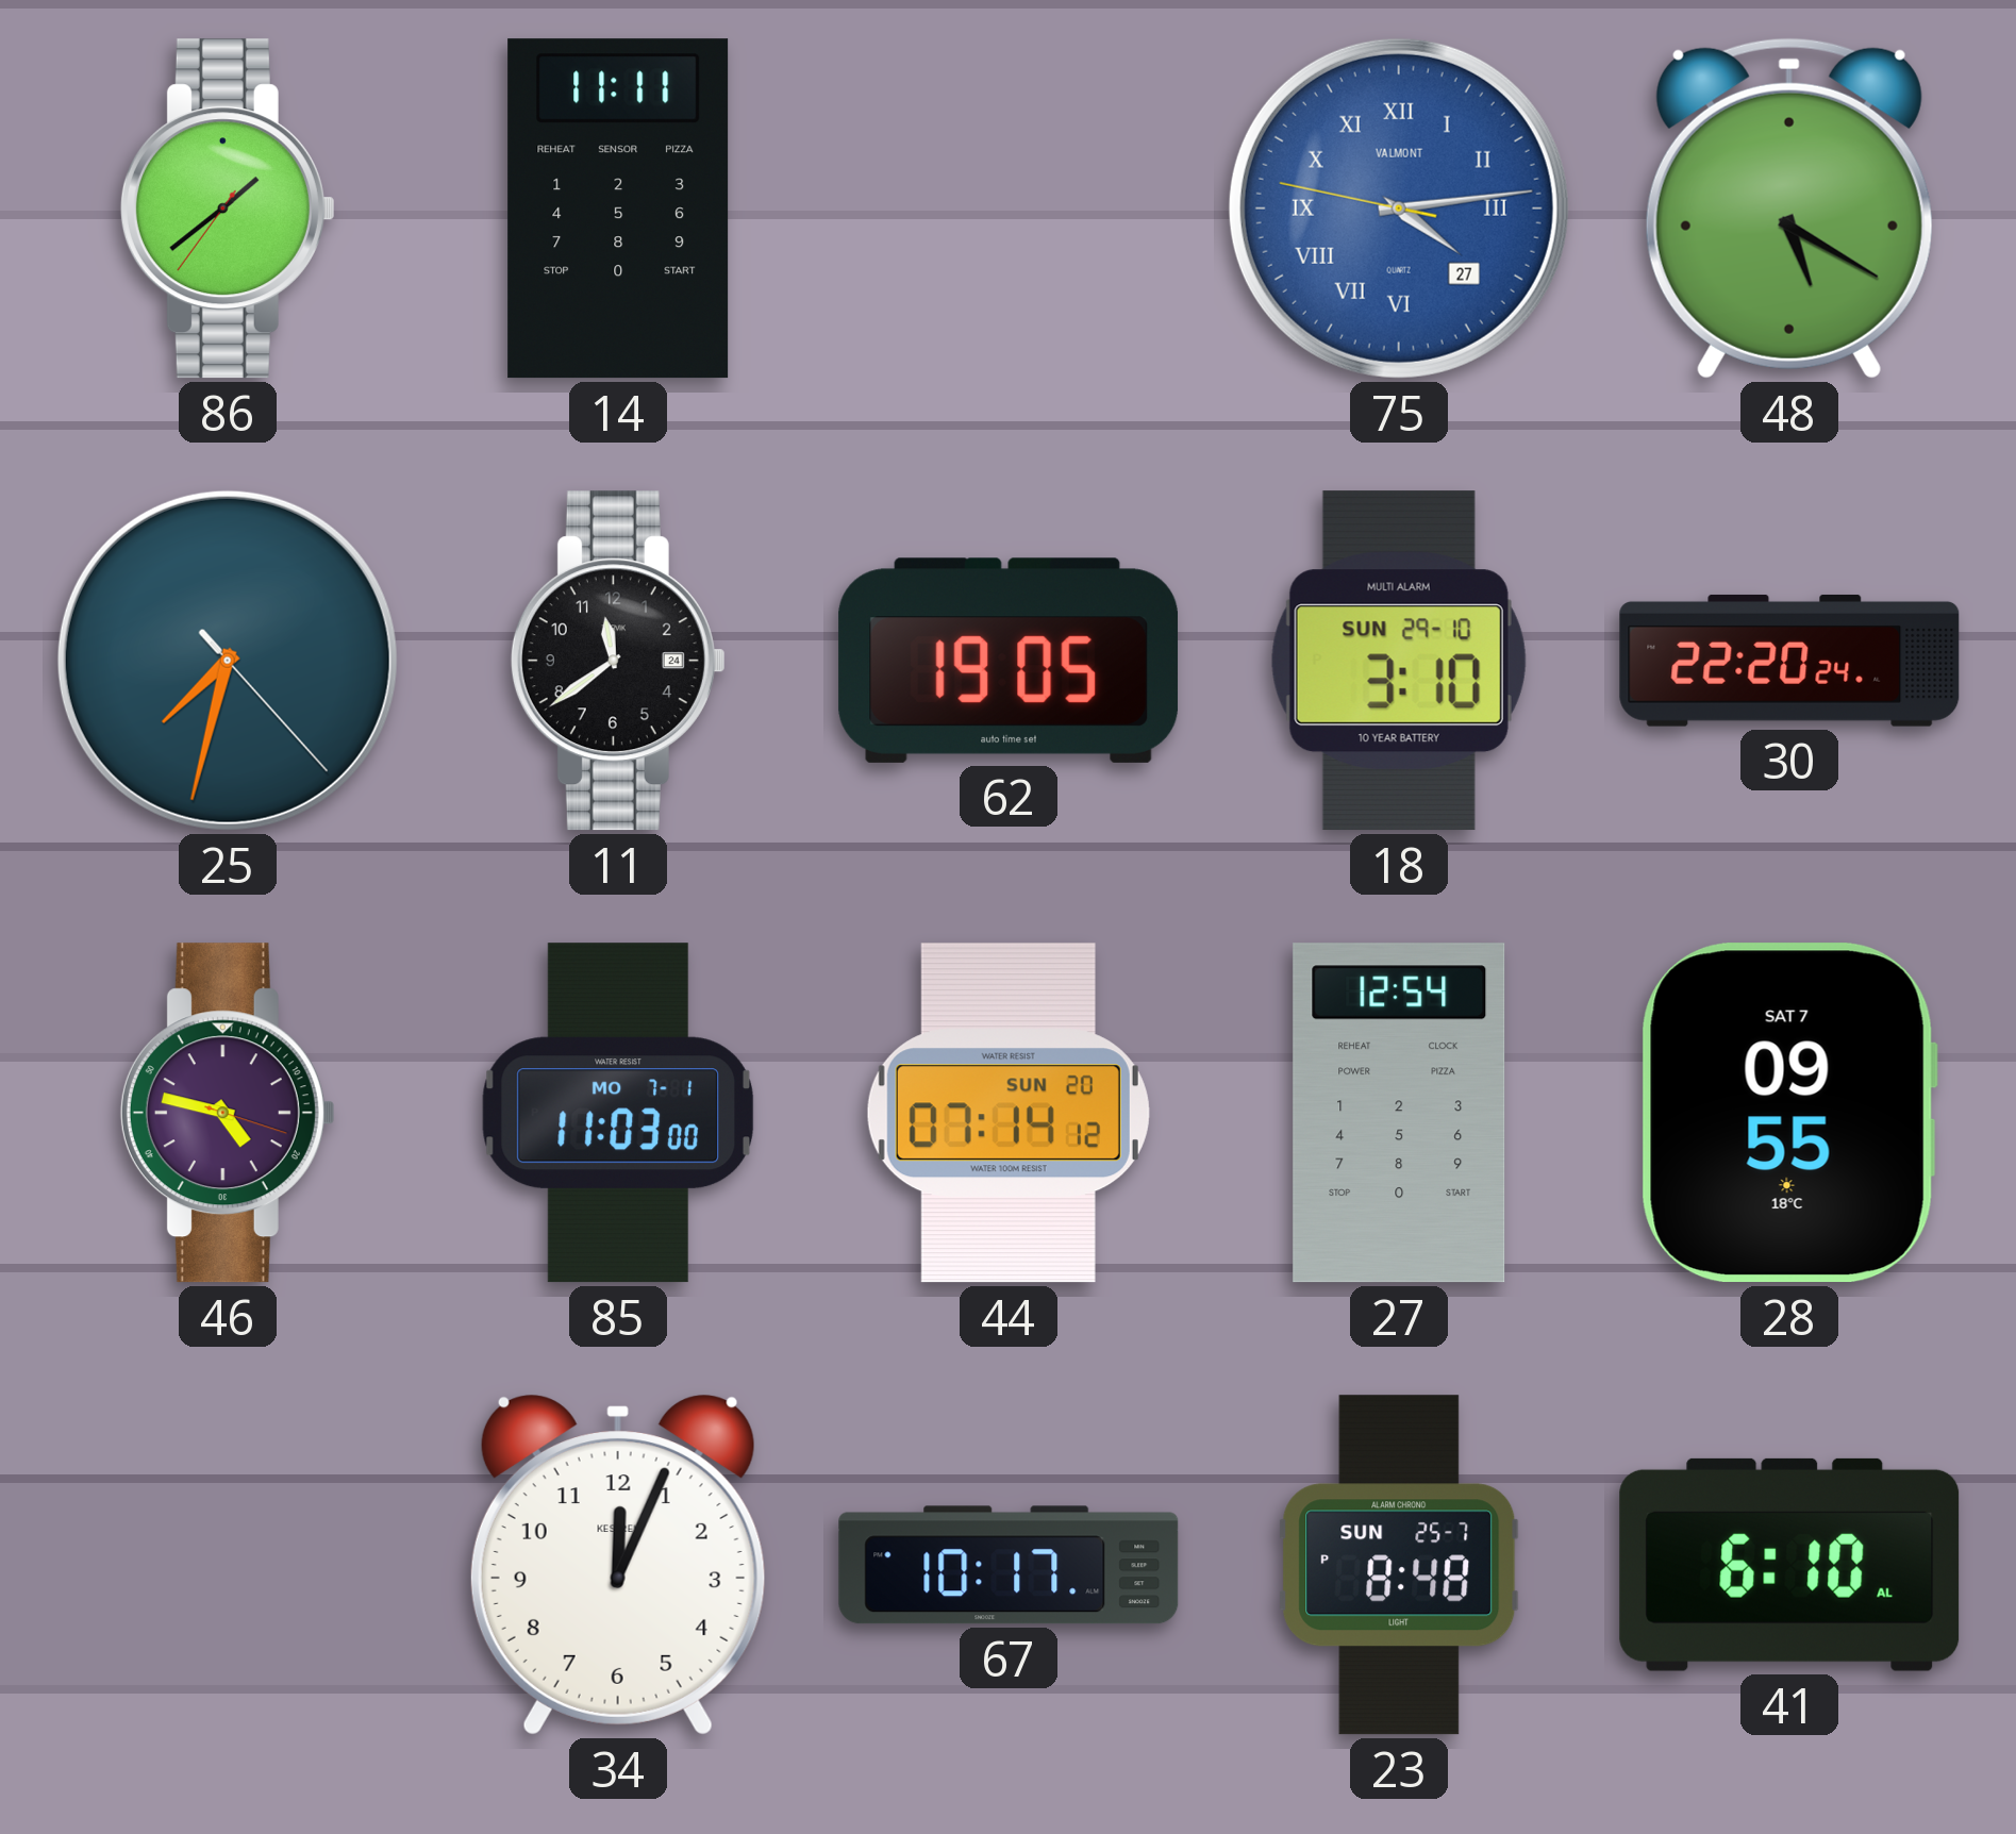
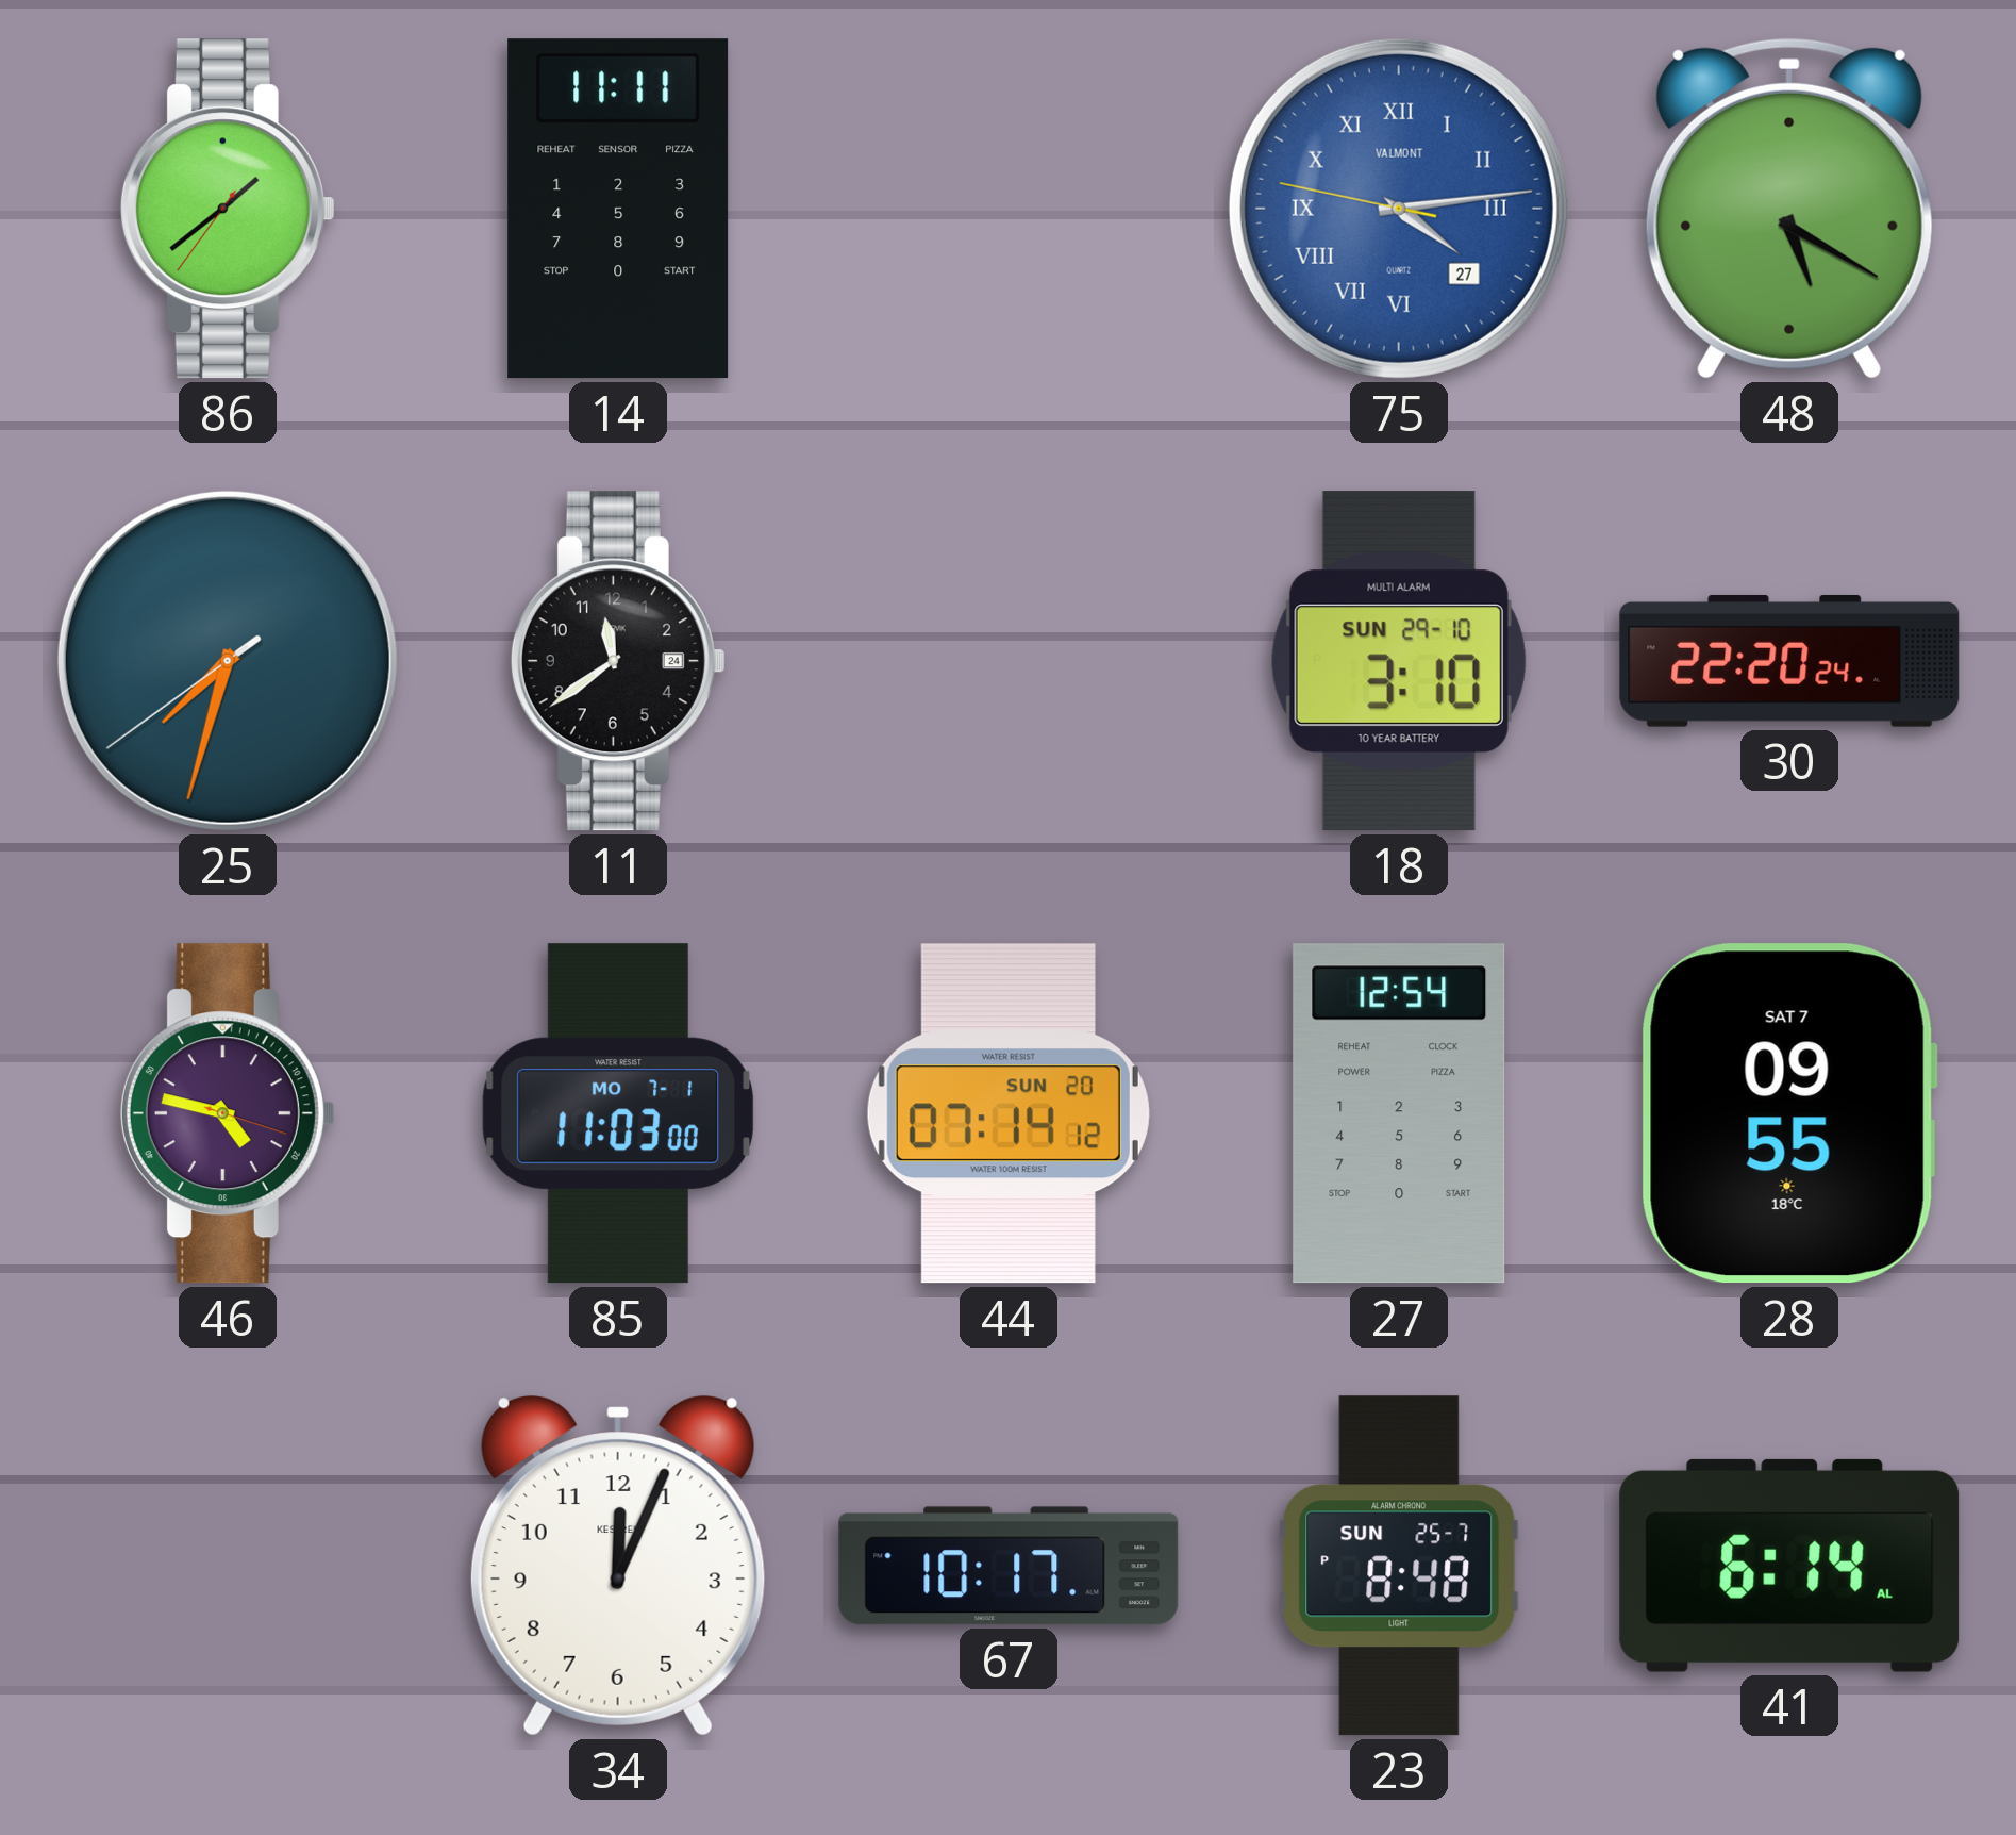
25: 7:32:23 -> 7:32:39
62: 19:05 -> none
41: 6:10 -> 6:14
